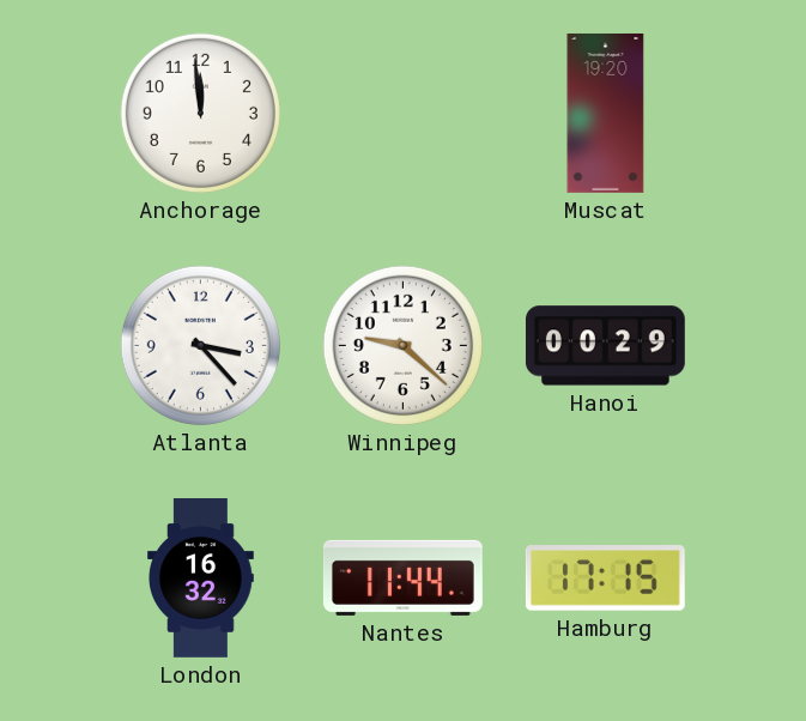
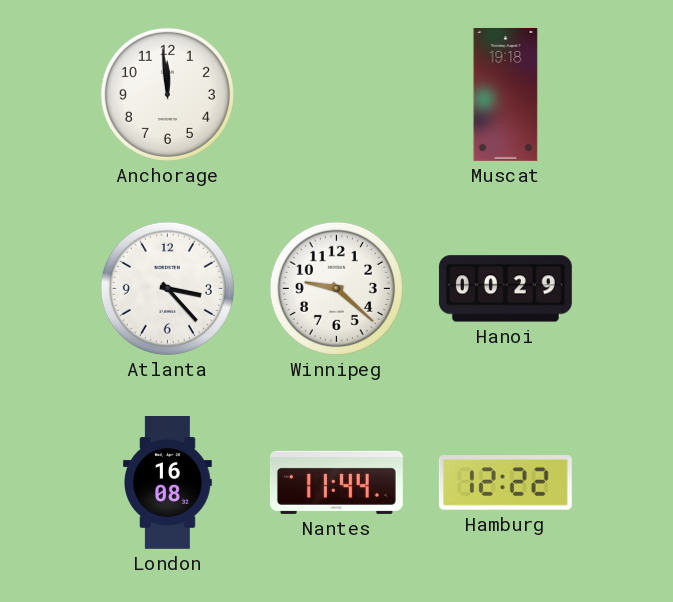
Muscat: 19:20 -> 19:18
London: 16:32 -> 16:08
Hamburg: 17:15 -> 12:22
